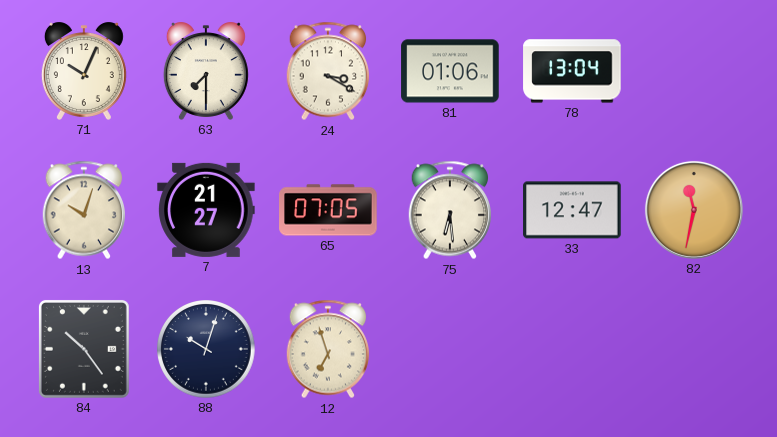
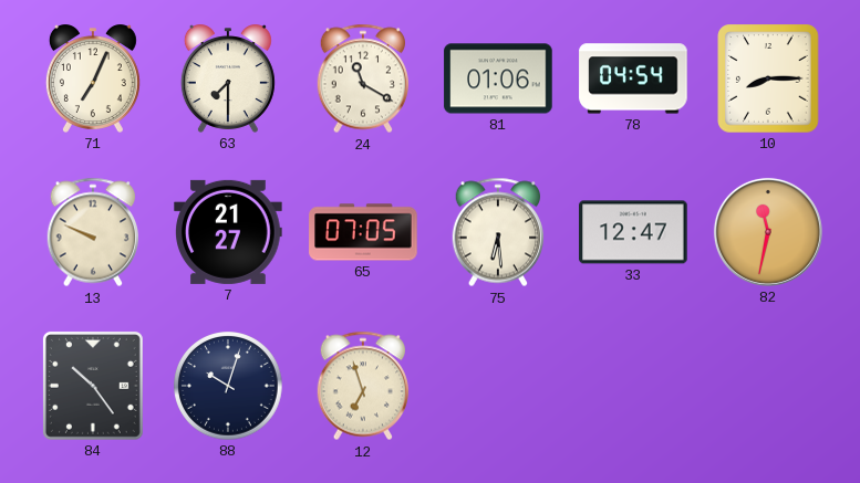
71: 10:04 -> 7:04
24: 3:20 -> 11:20
78: 13:04 -> 04:54
10: none -> 8:15
13: 10:03 -> 9:49
